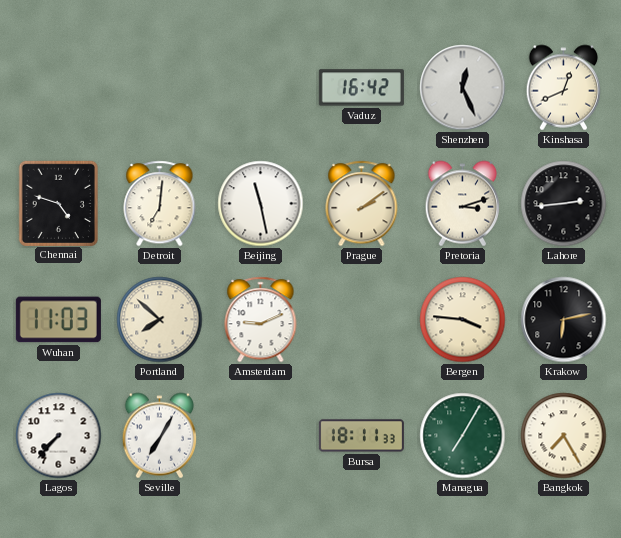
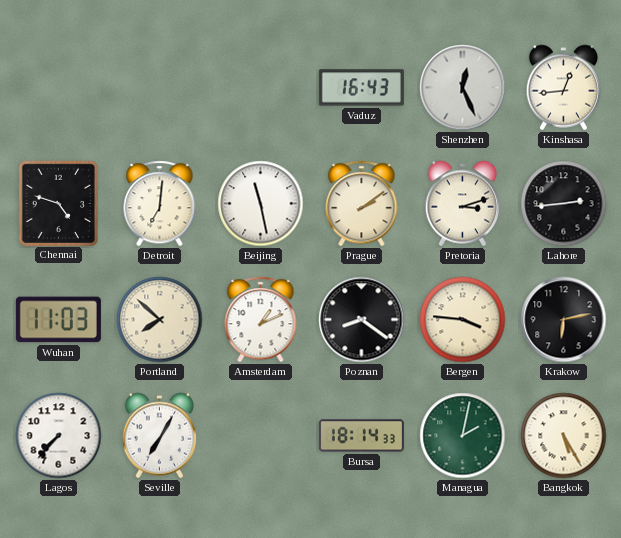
Vaduz: 16:42 -> 16:43
Kinshasa: 12:41 -> 12:44
Amsterdam: 9:11 -> 1:11
Poznan: none -> 8:21
Bursa: 18:11 -> 18:14
Managua: 7:05 -> 2:02
Bangkok: 7:25 -> 5:25
